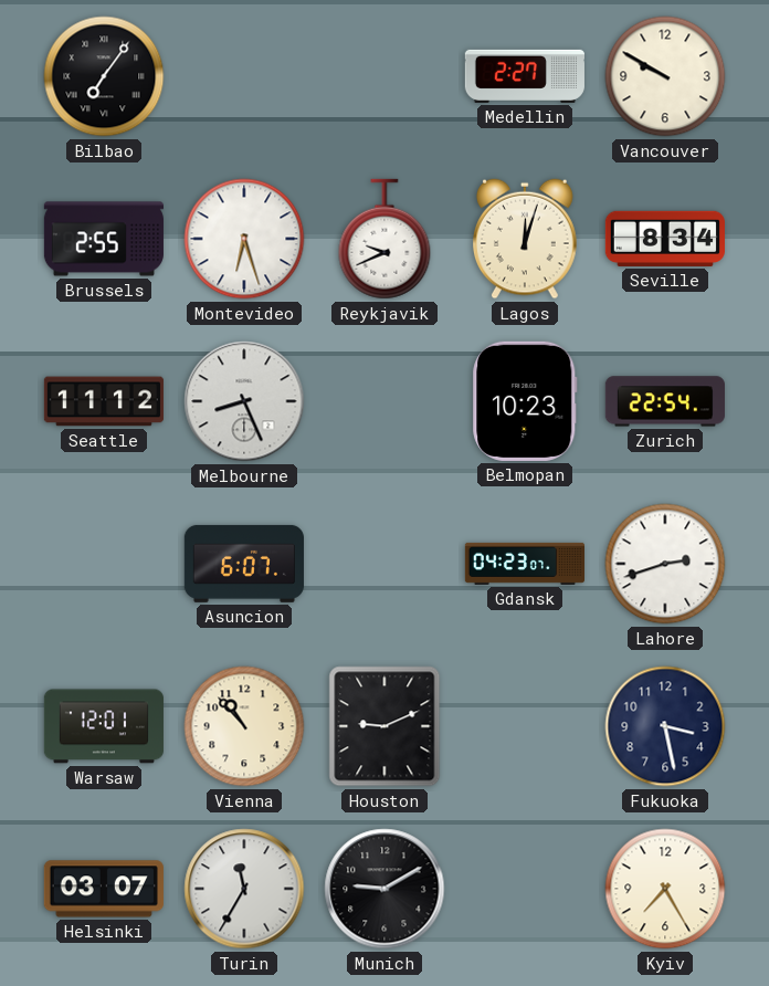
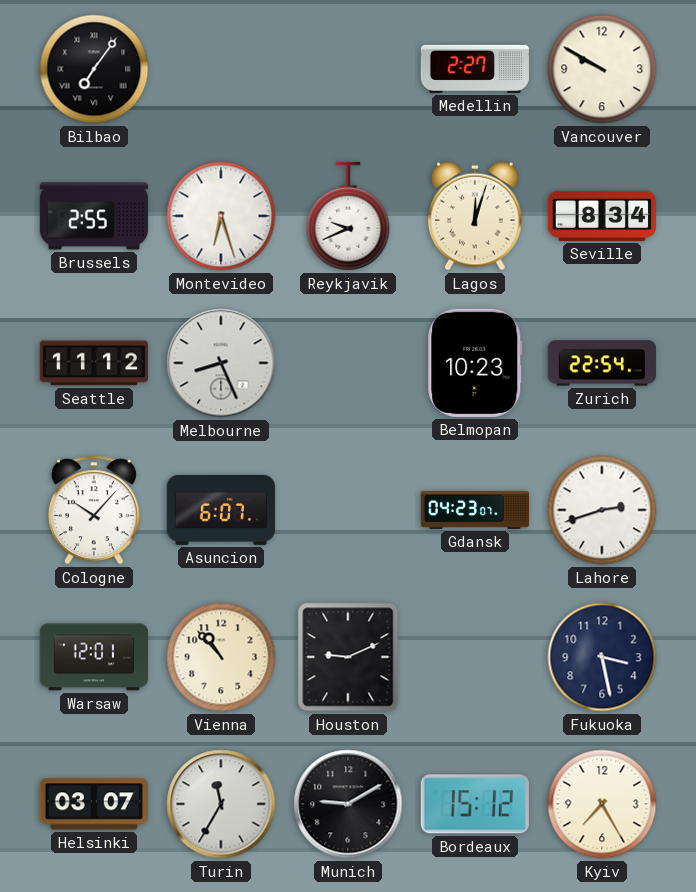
Cologne: none -> 10:07
Bordeaux: none -> 15:12
